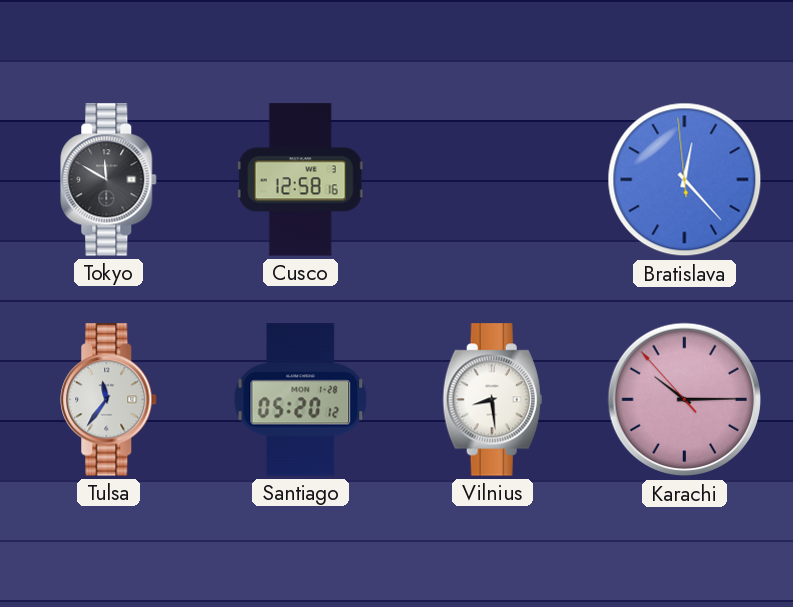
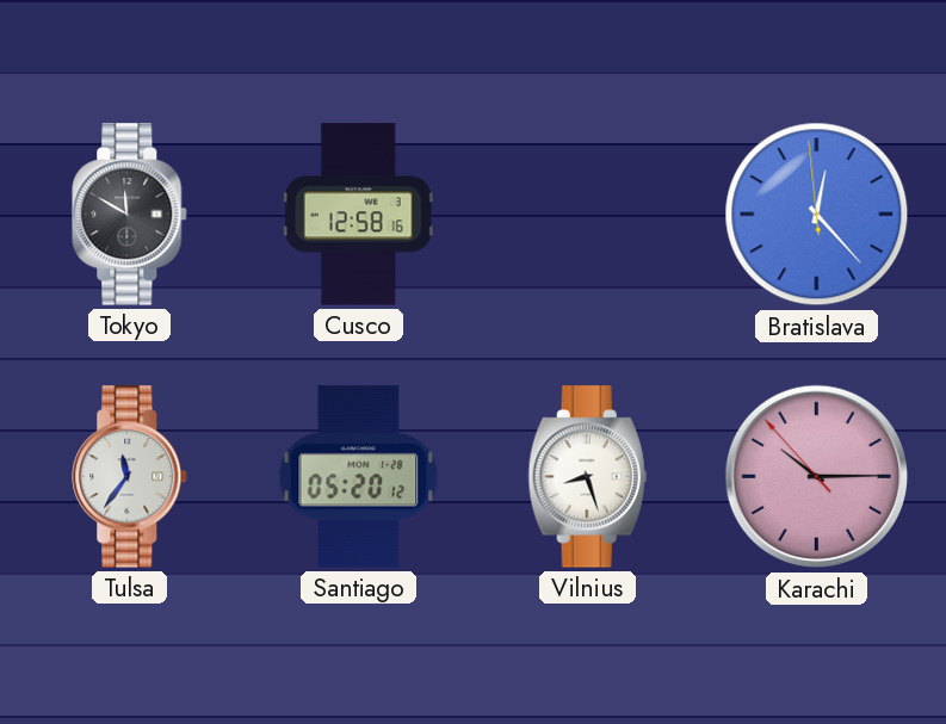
Vilnius: 8:29 -> 8:27
